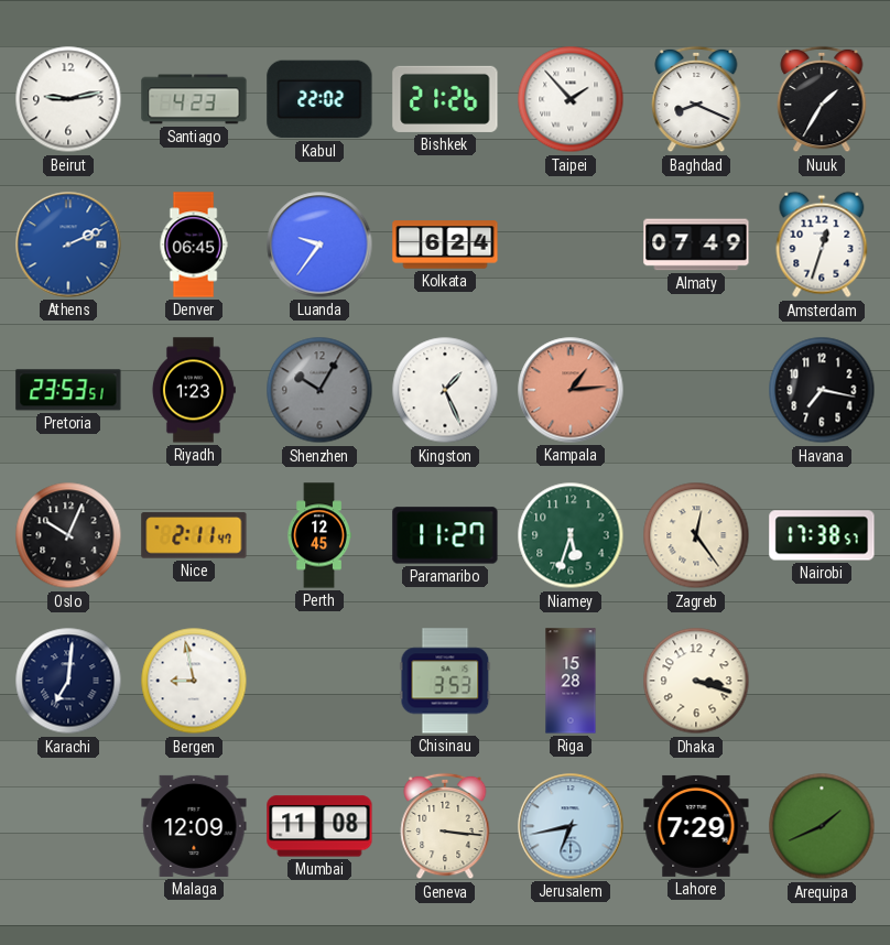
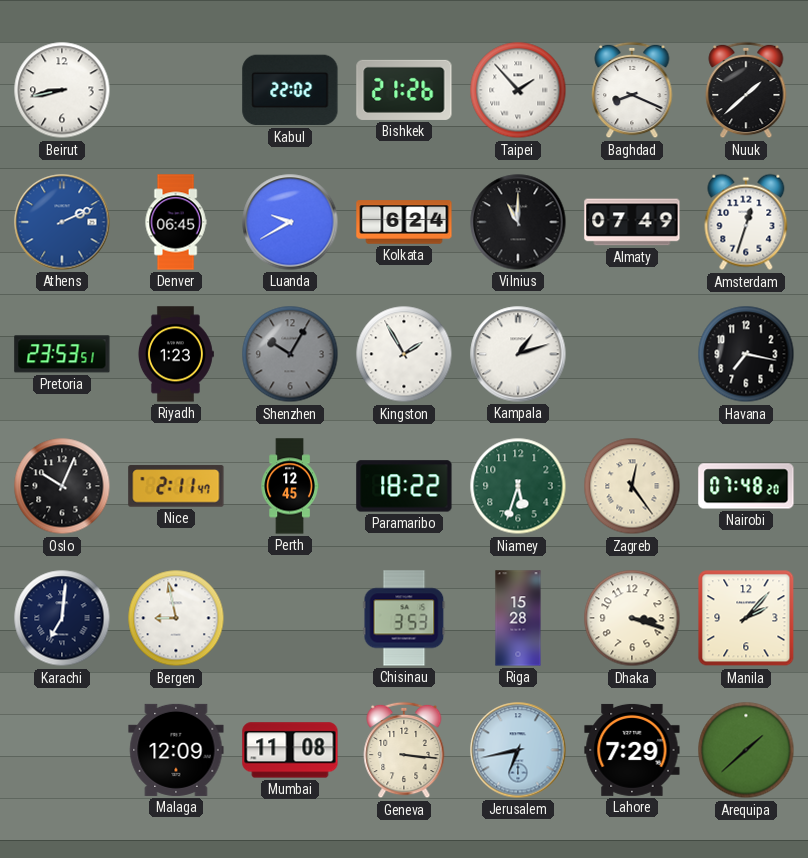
Beirut: 9:13 -> 8:43
Santiago: 4:23 -> none
Nuuk: 1:35 -> 1:38
Luanda: 9:36 -> 9:40
Vilnius: none -> 11:00
Kingston: 1:26 -> 1:55
Kampala: 1:14 -> 1:12
Kampala dial: salmon -> white
Paramaribo: 11:27 -> 18:22
Nairobi: 17:38 -> 07:48
Manila: none -> 2:07
Arequipa: 1:41 -> 1:38
